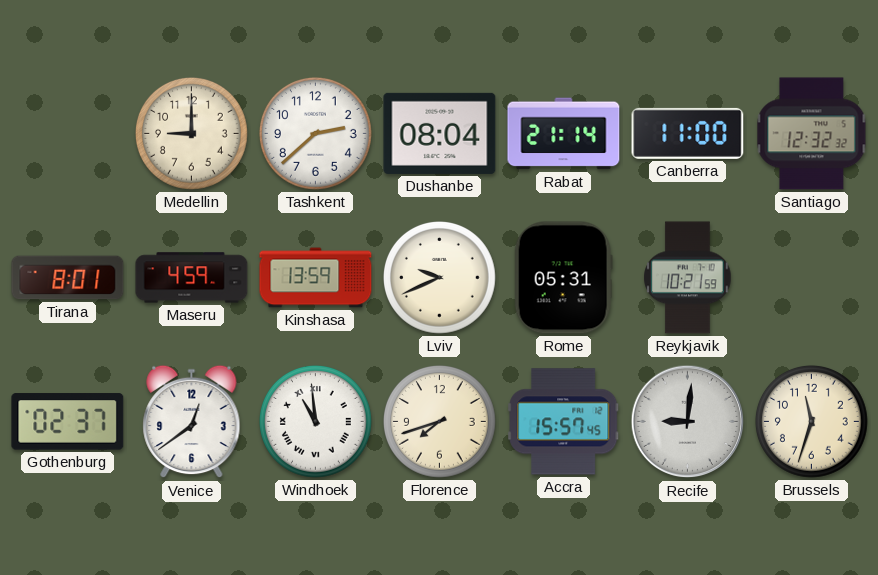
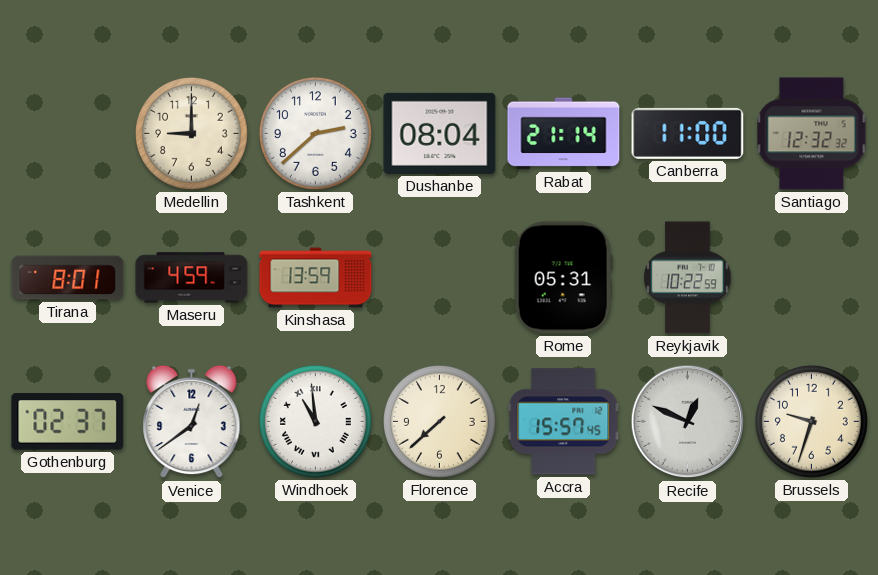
Lviv: 9:41 -> none
Reykjavik: 10:21 -> 10:22
Florence: 7:42 -> 7:38
Recife: 9:01 -> 12:49
Brussels: 11:33 -> 9:33
